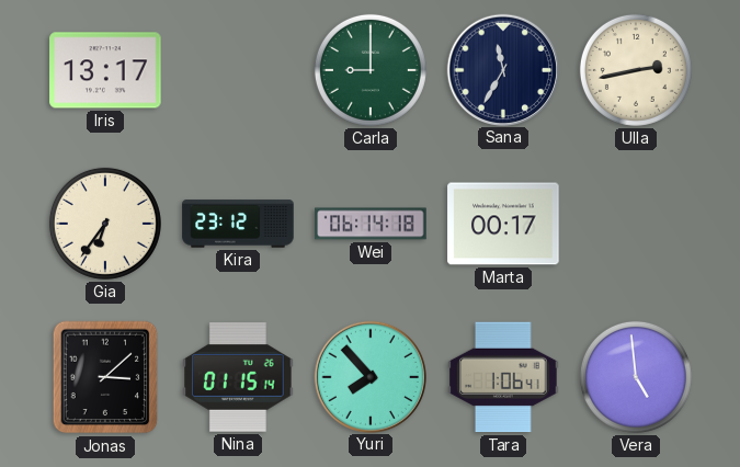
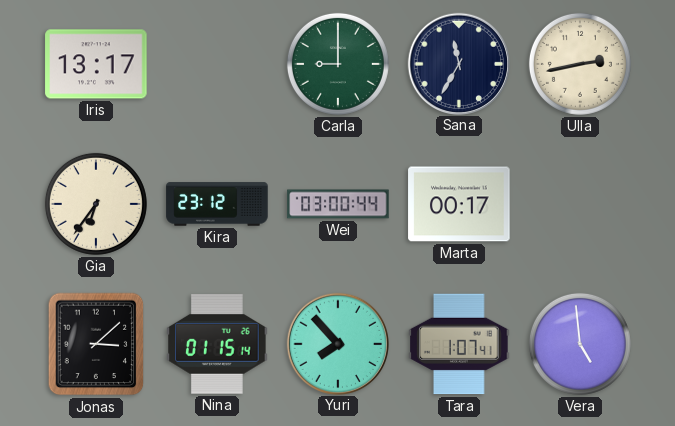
Wei: 06:14 -> 03:00
Tara: 1:06 -> 1:07
